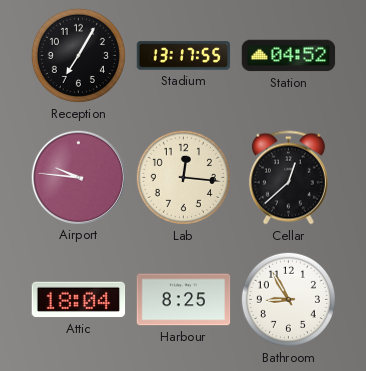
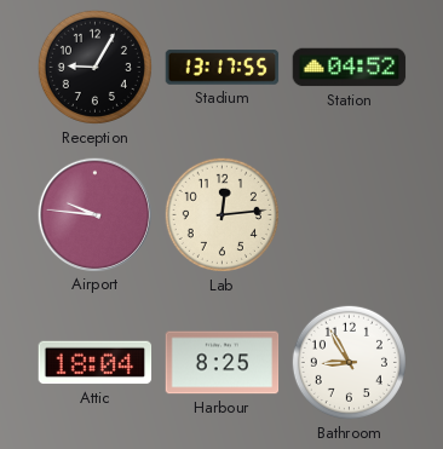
Reception: 7:05 -> 9:05
Lab: 12:16 -> 12:14
Cellar: 12:38 -> none
